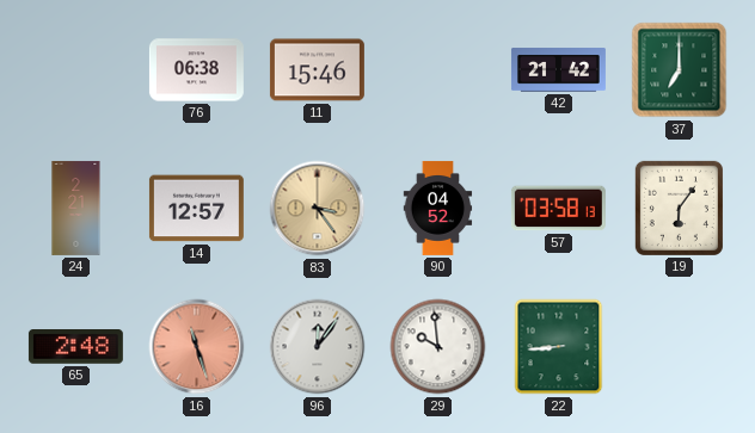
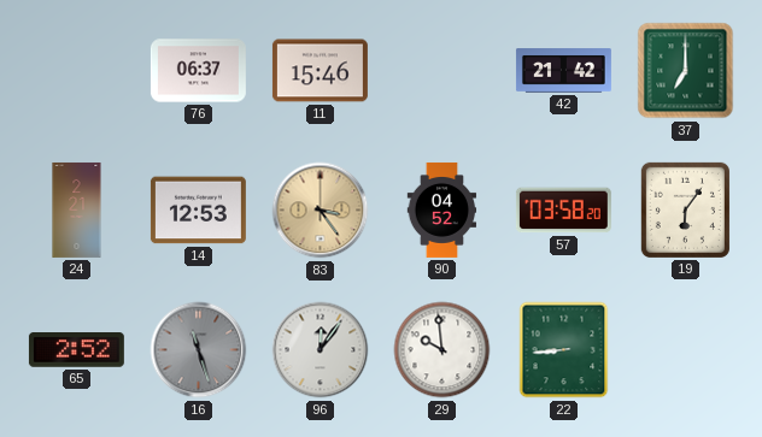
76: 06:38 -> 06:37
14: 12:57 -> 12:53
57: 03:58:13 -> 03:58:20
65: 2:48 -> 2:52
16 dial: salmon -> grey
